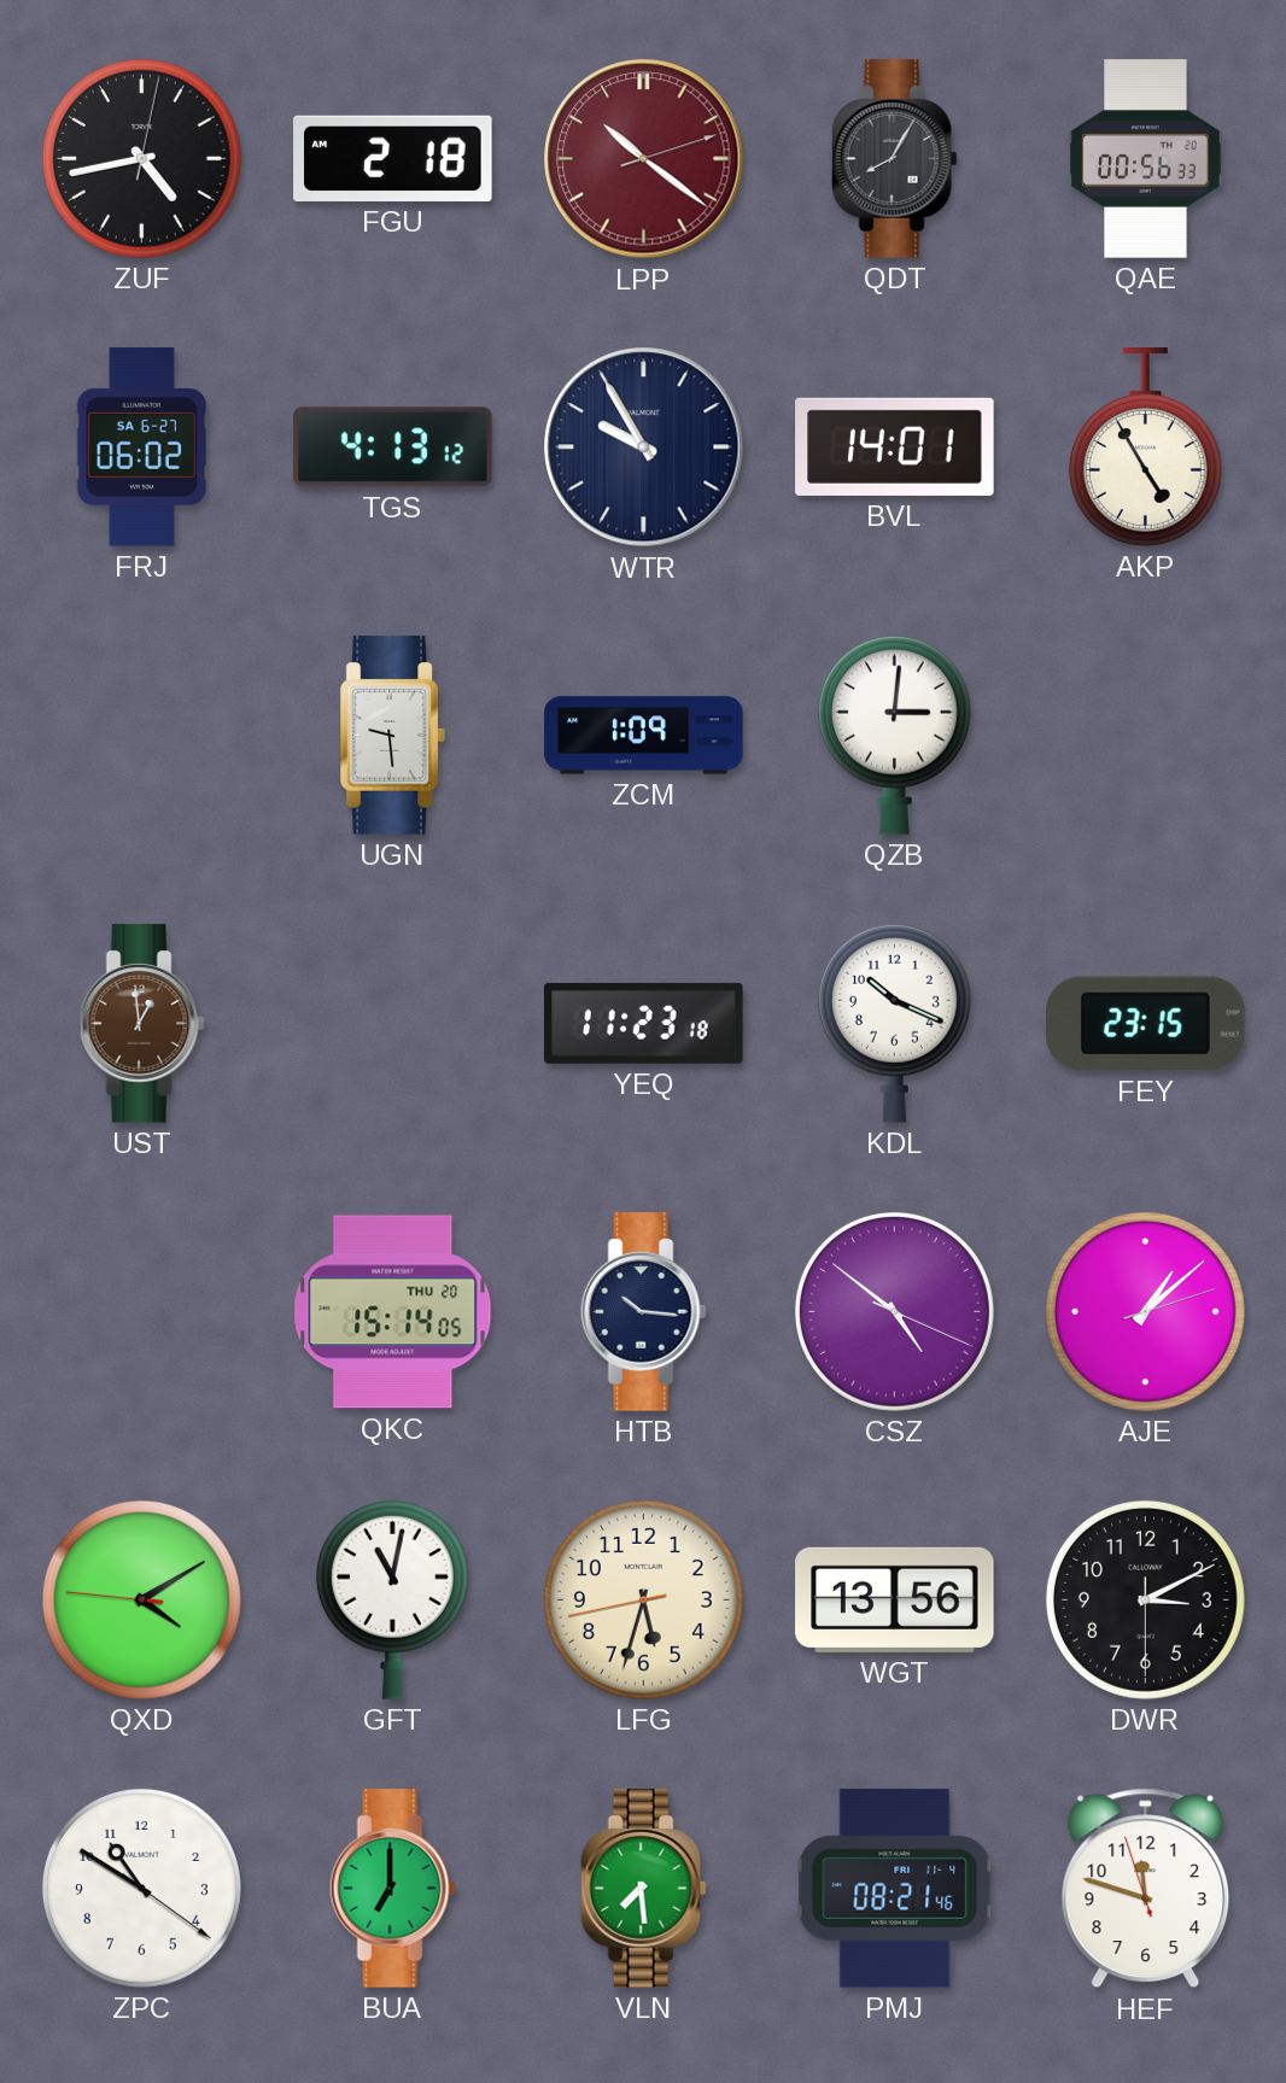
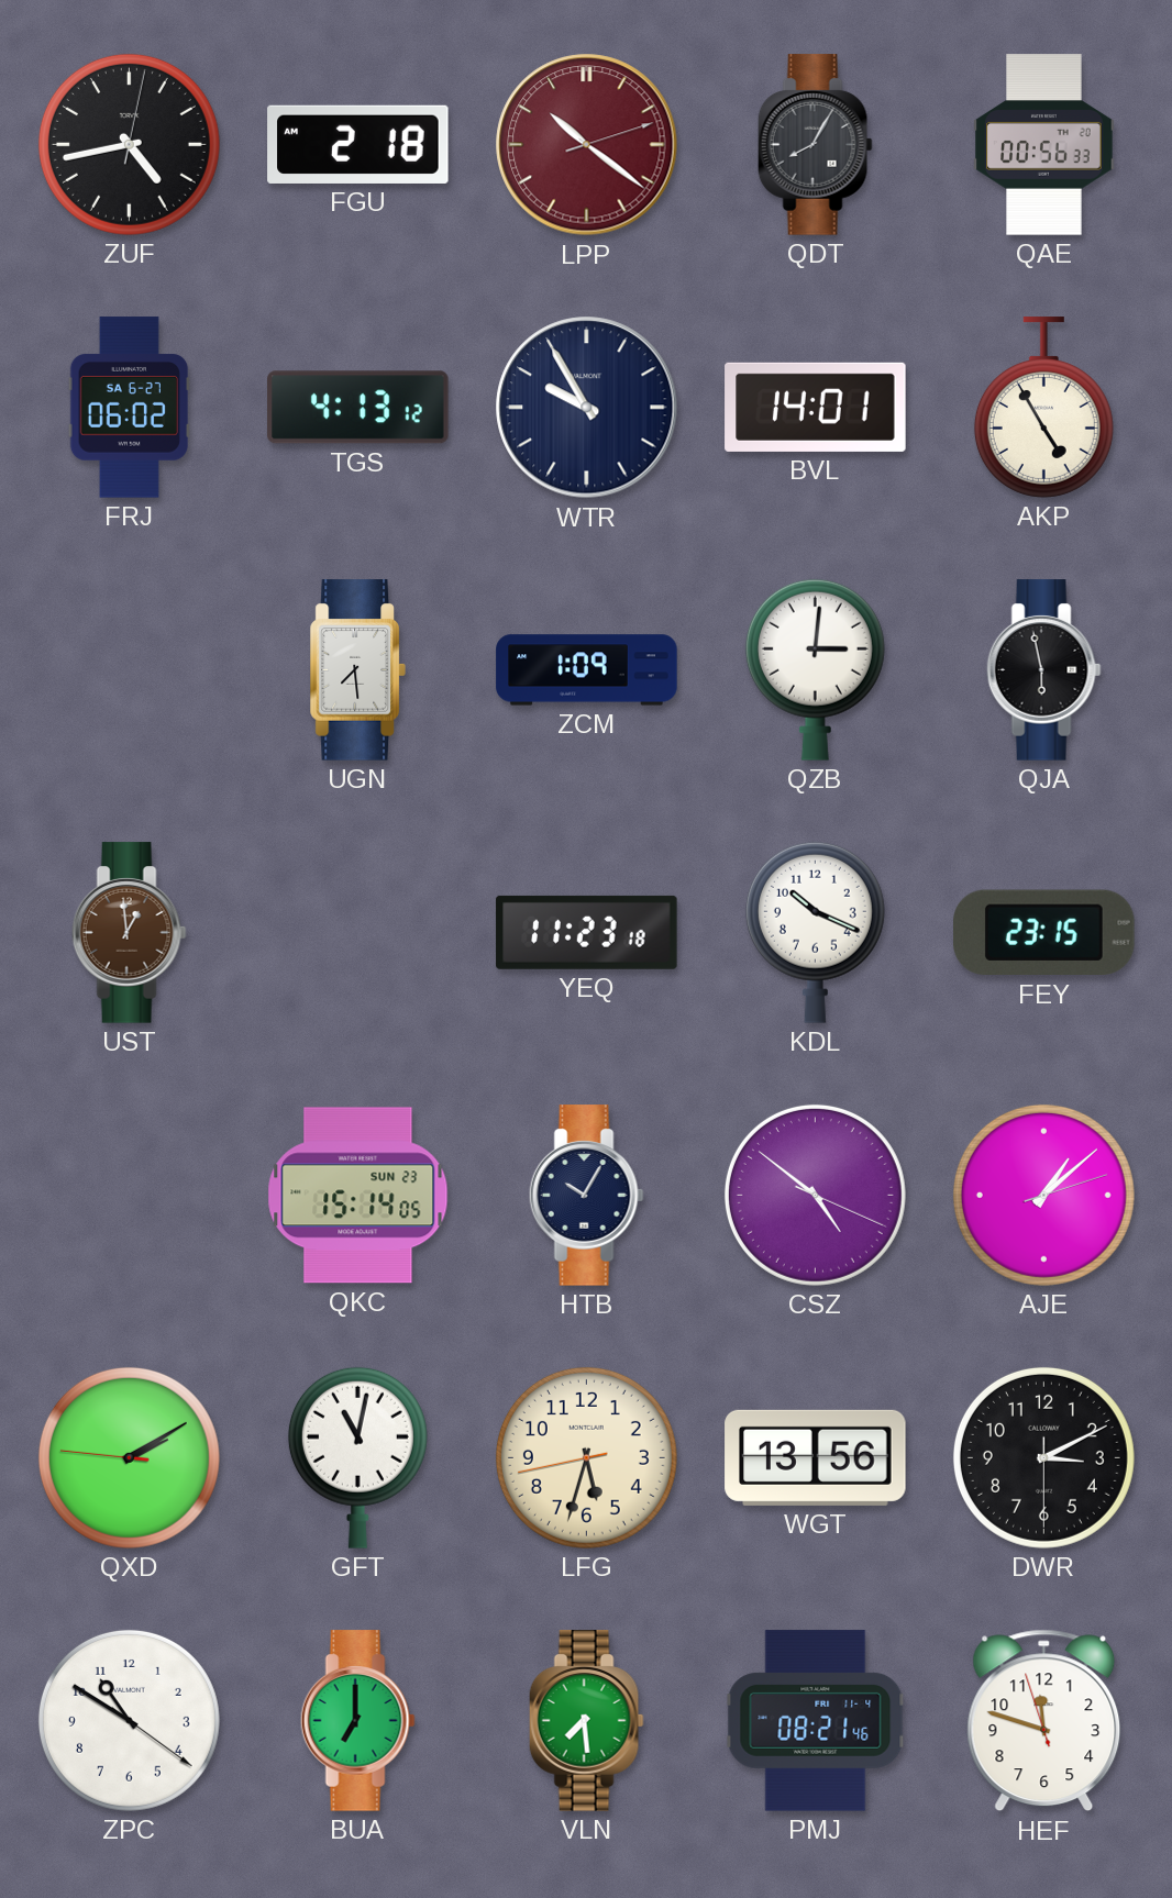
UGN: 9:29 -> 7:29
QJA: none -> 5:58
QKC date: THU 20 -> SUN 23
HTB: 10:16 -> 10:05
QXD: 4:09 -> 2:09
